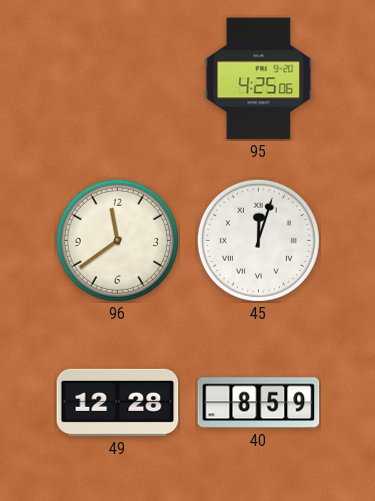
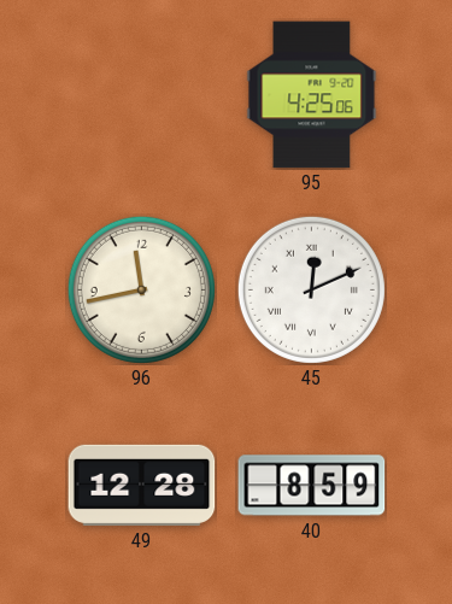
96: 11:39 -> 11:43
45: 12:03 -> 12:11
